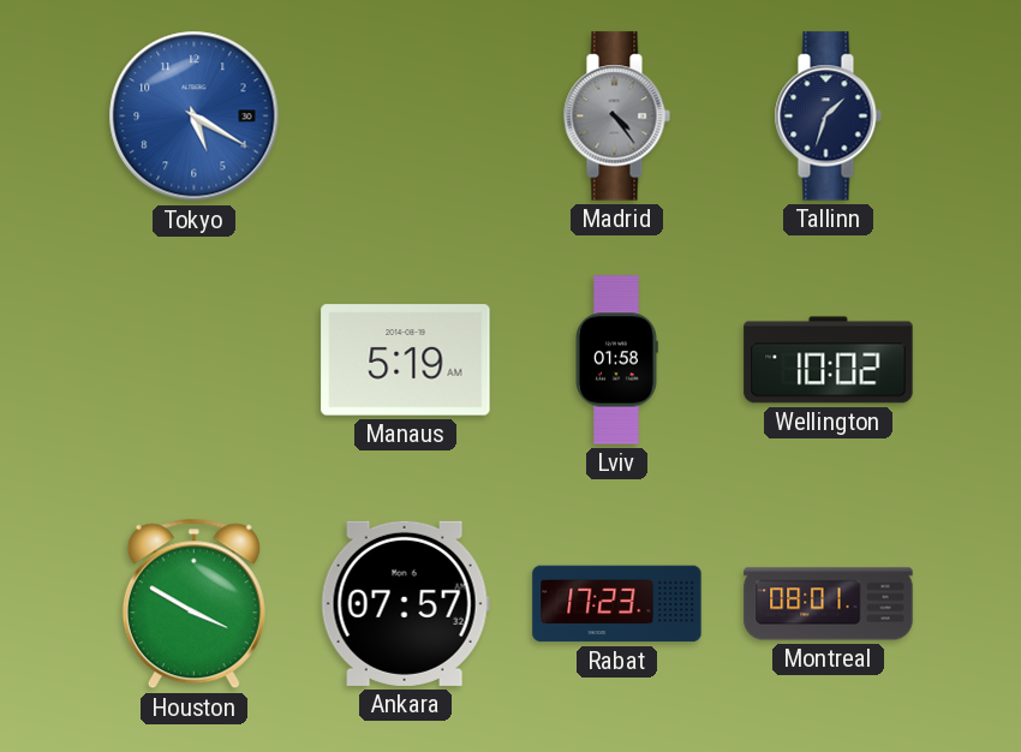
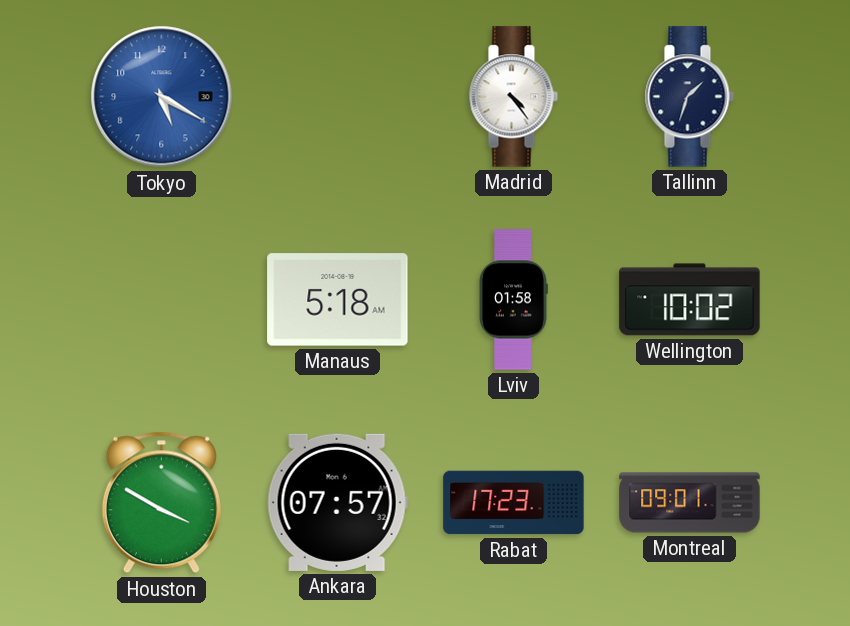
Madrid dial: grey -> white
Manaus: 5:19 -> 5:18
Montreal: 08:01 -> 09:01
